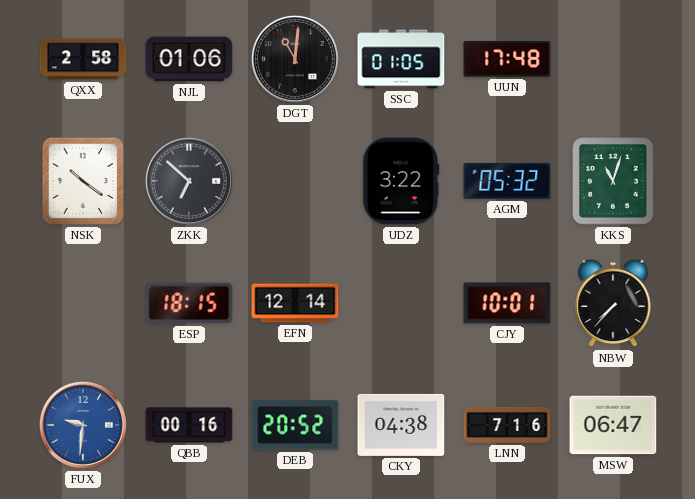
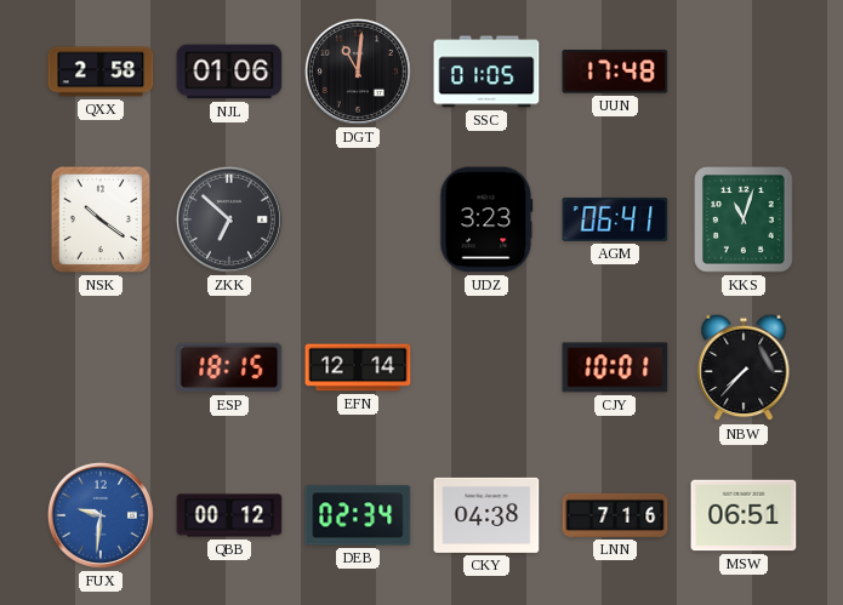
UDZ: 3:22 -> 3:23
AGM: 05:32 -> 06:41
QBB: 00:16 -> 00:12
DEB: 20:52 -> 02:34
MSW: 06:47 -> 06:51
